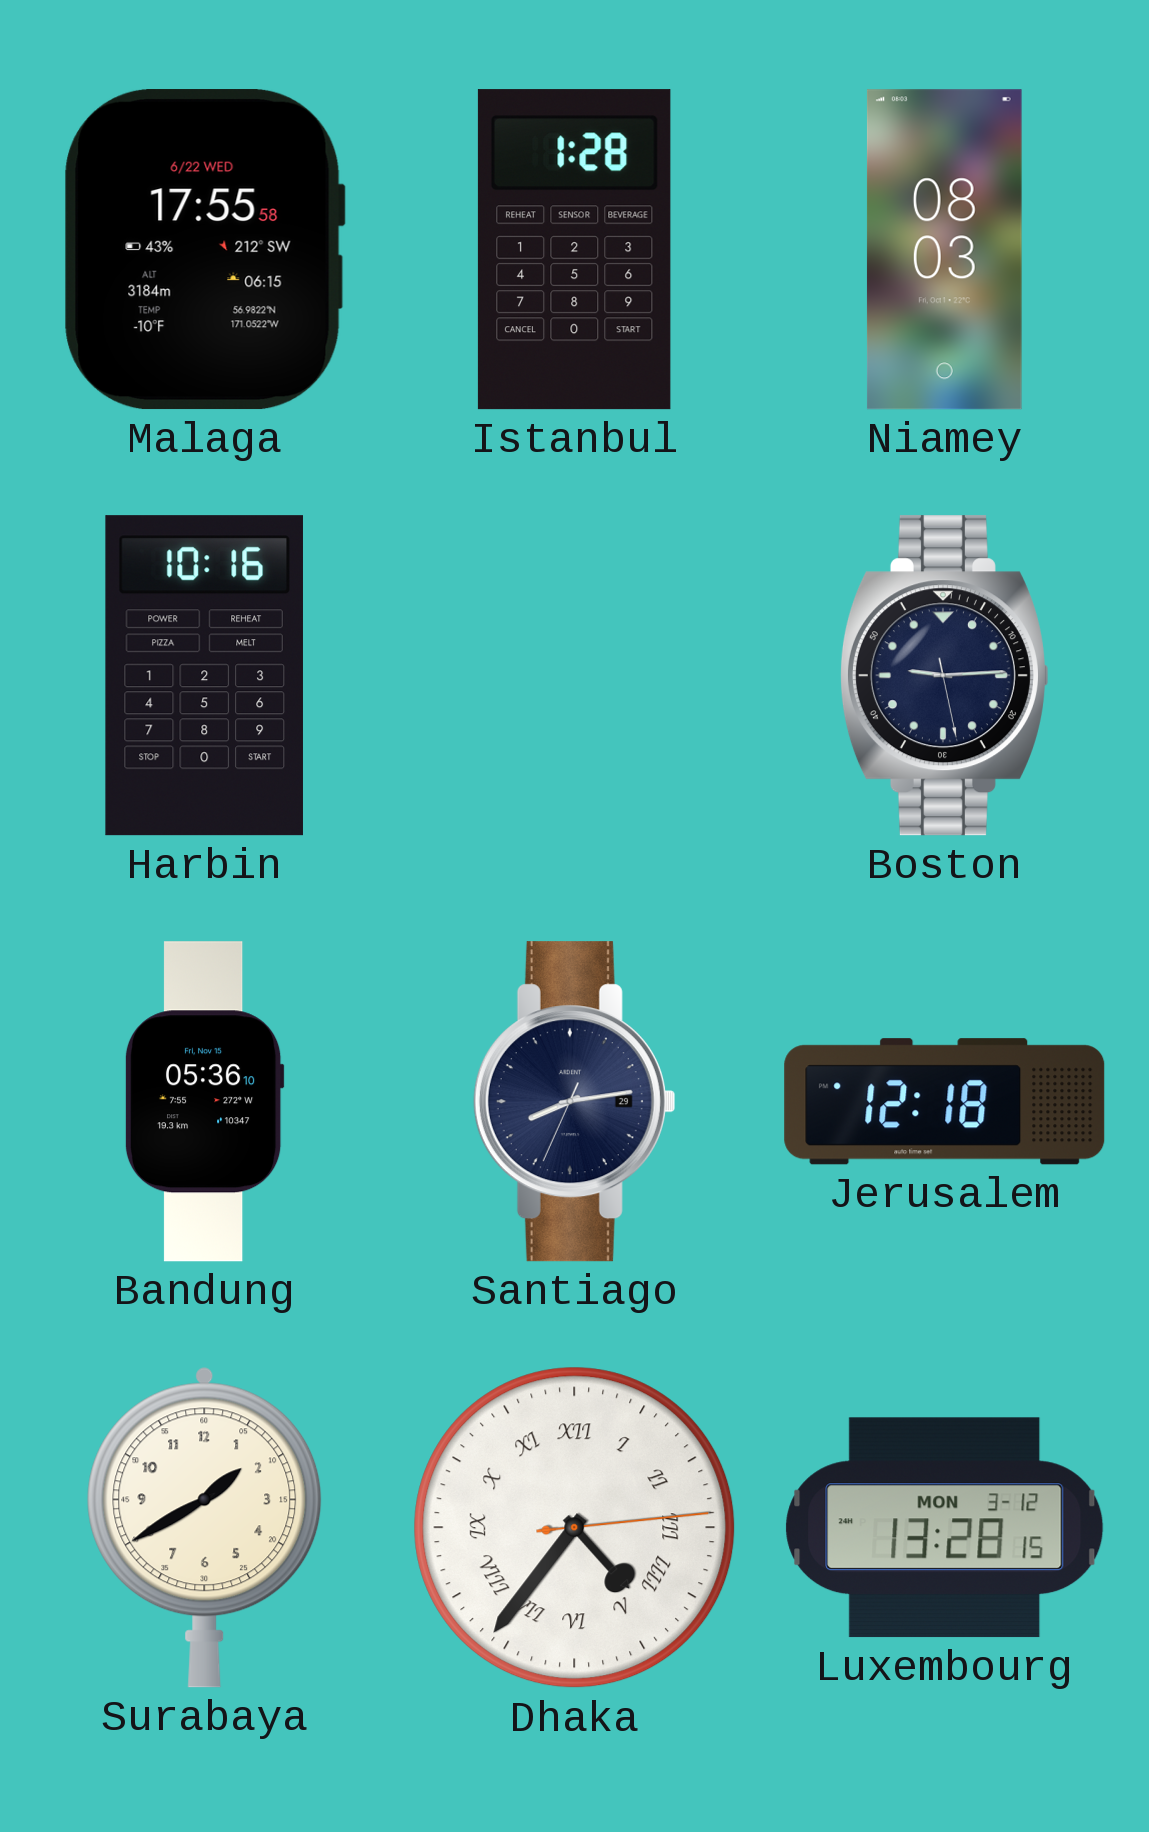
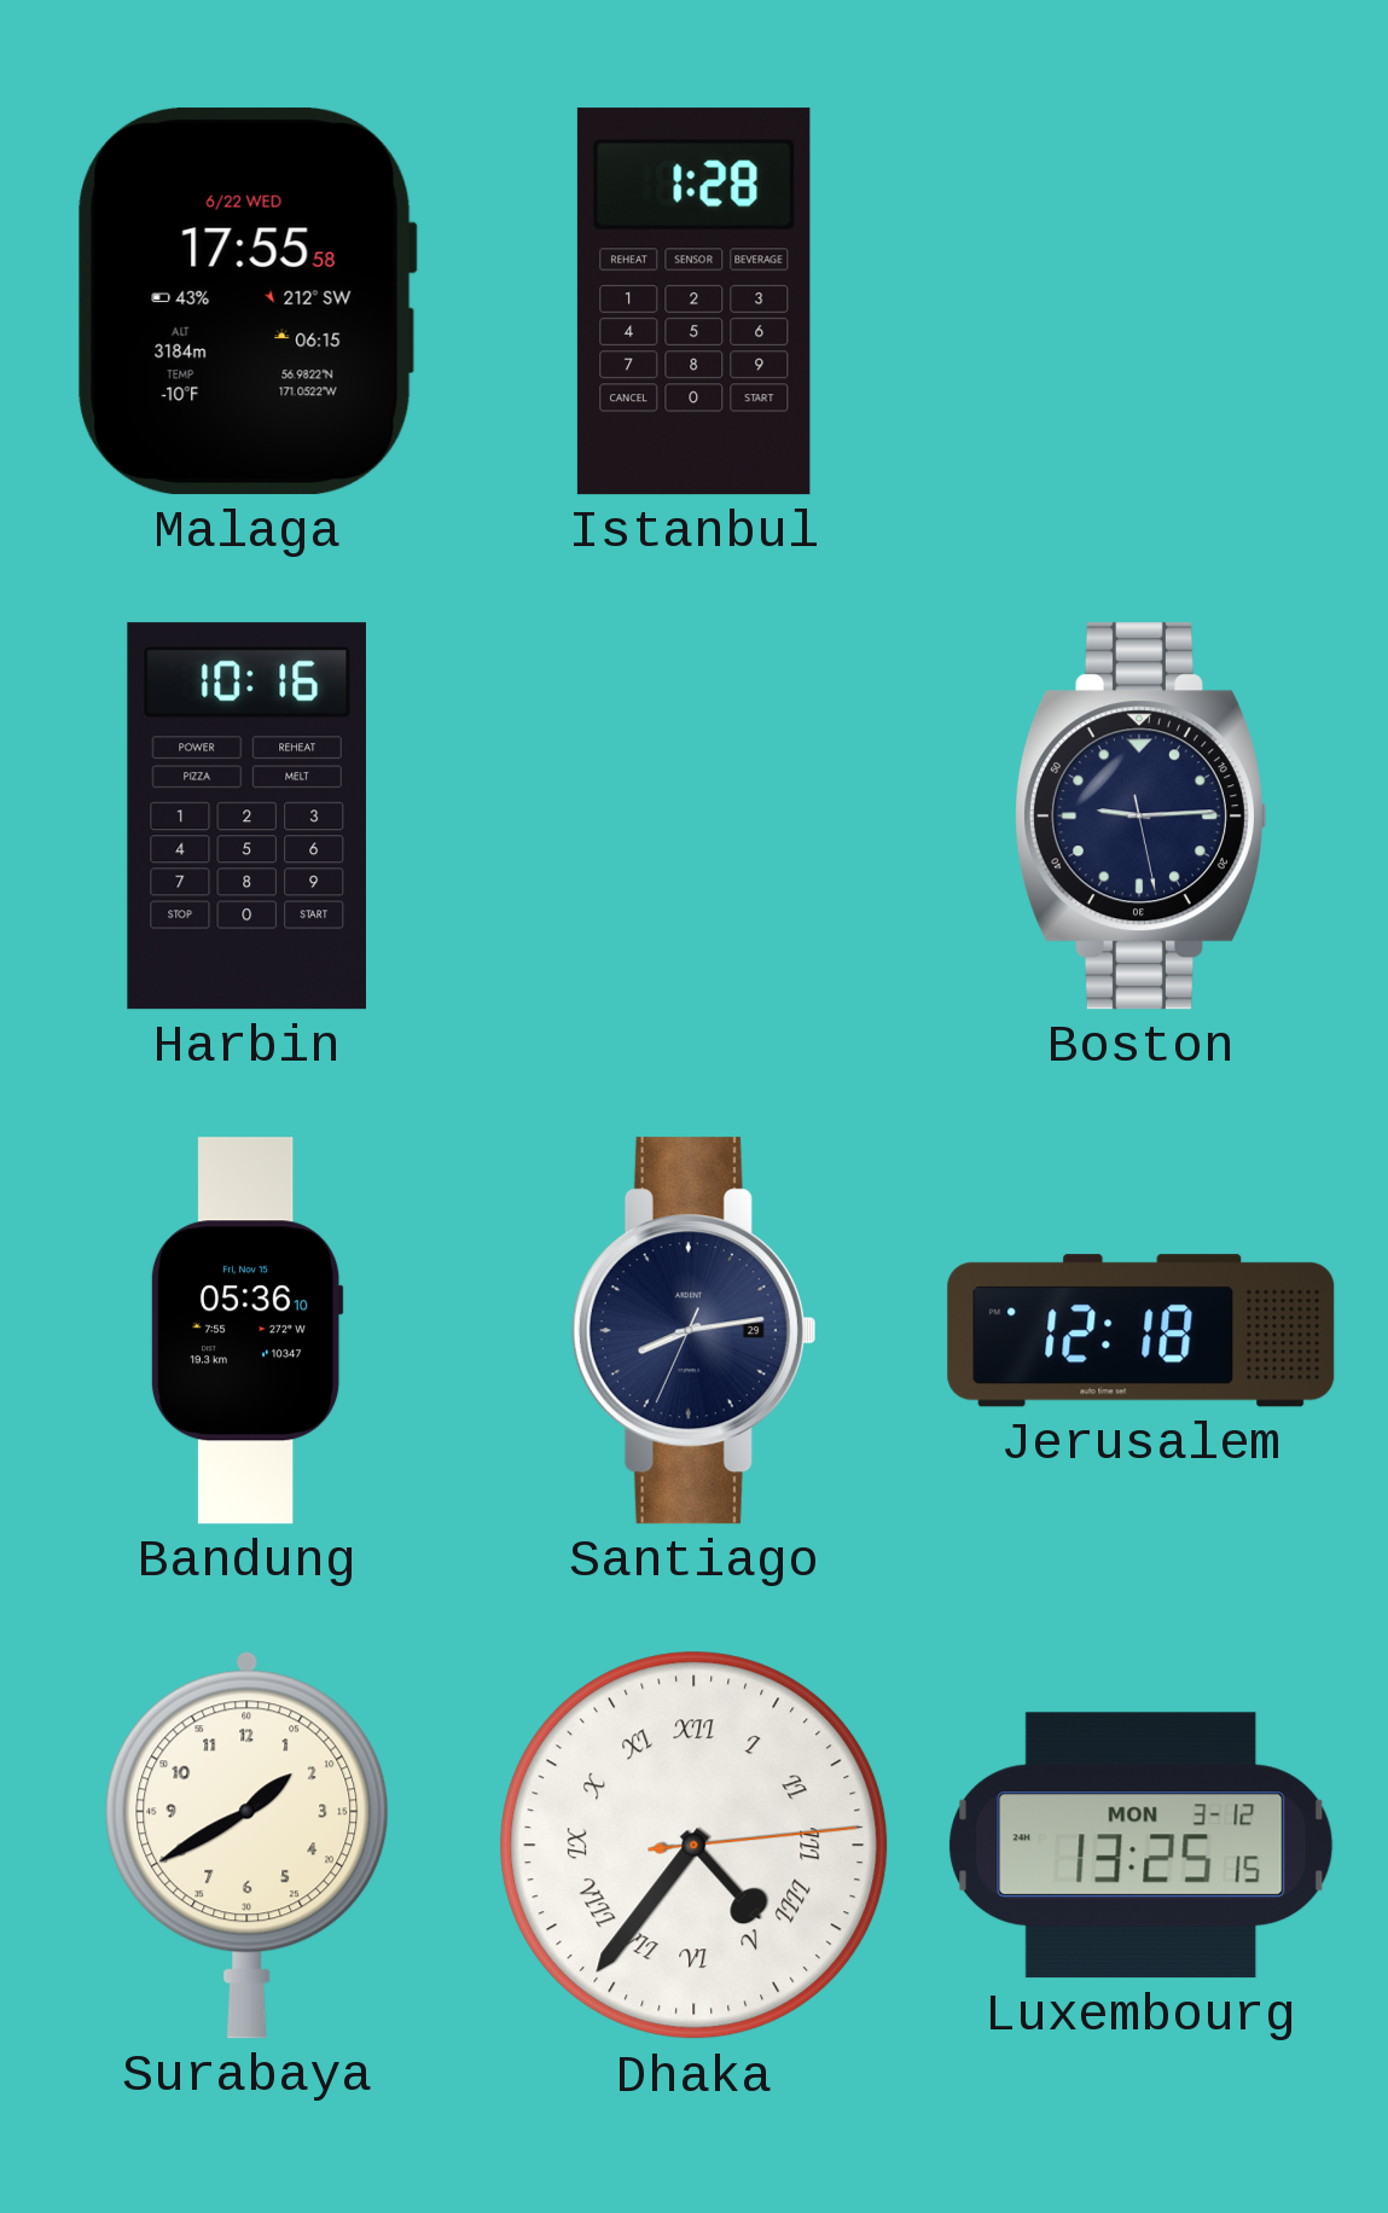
Niamey: 08:03 -> none
Luxembourg: 13:28 -> 13:25
